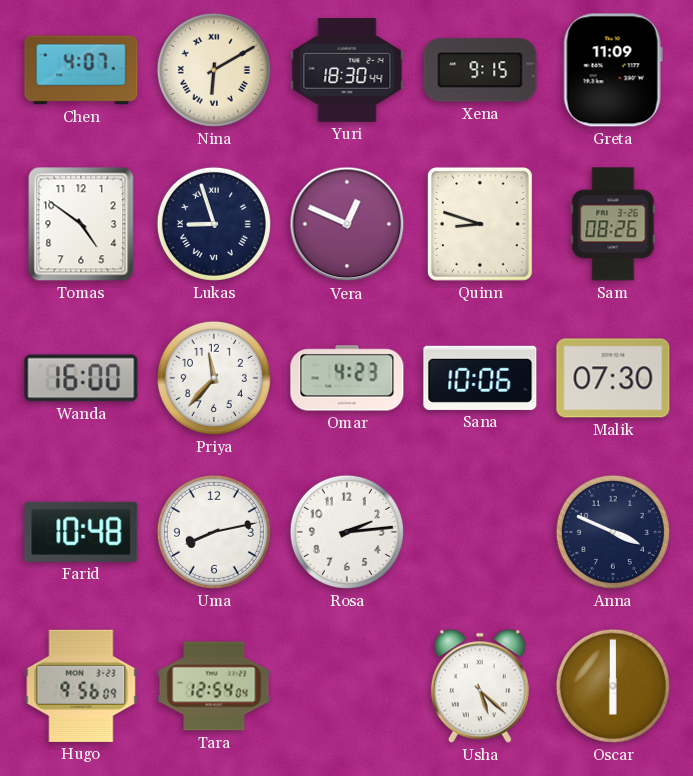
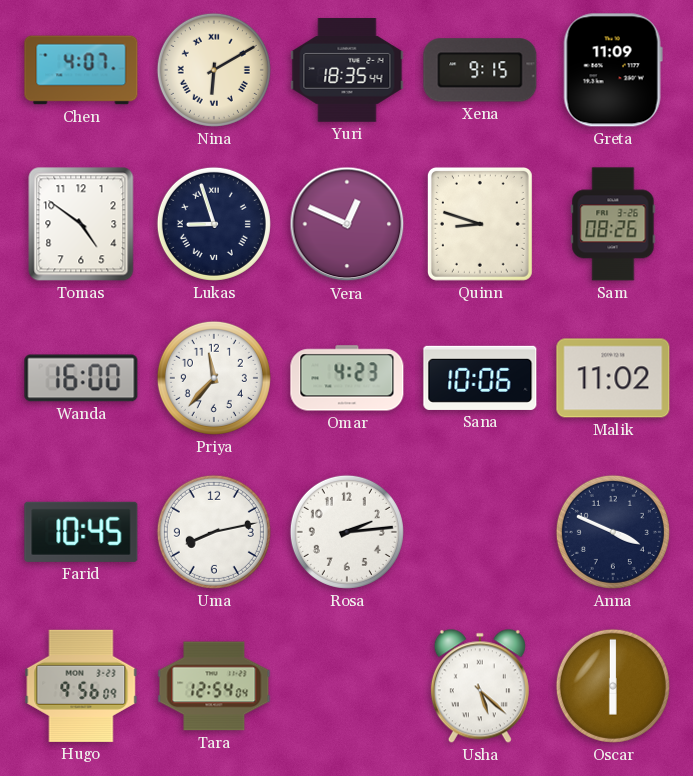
Yuri: 18:30 -> 18:35
Malik: 07:30 -> 11:02
Farid: 10:48 -> 10:45
